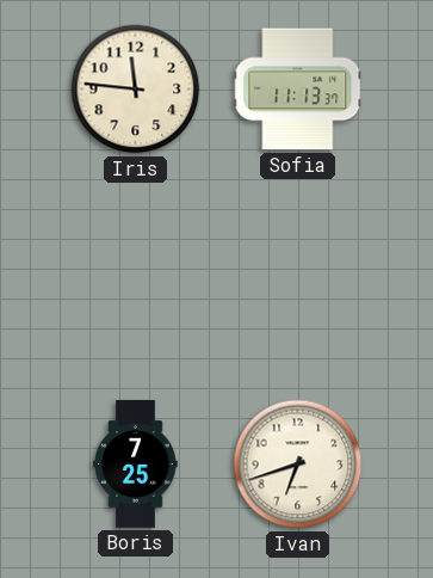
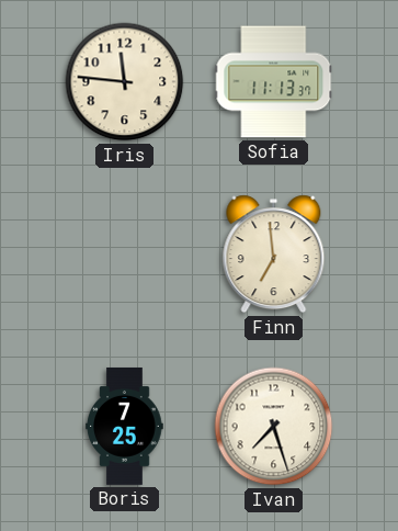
Finn: none -> 6:59
Ivan: 6:42 -> 7:27
